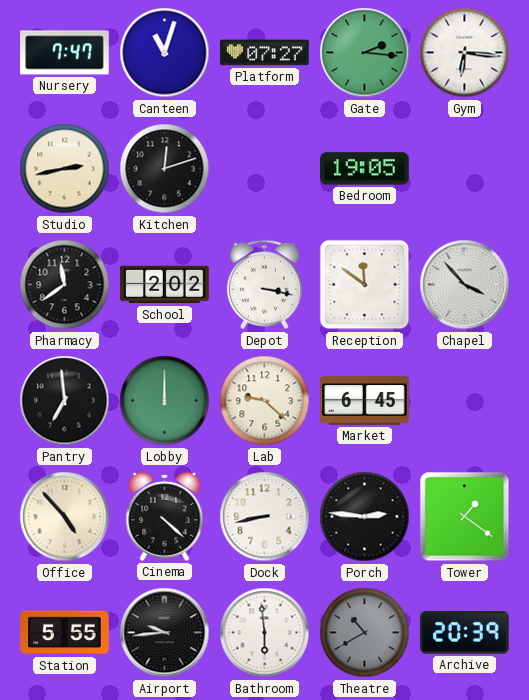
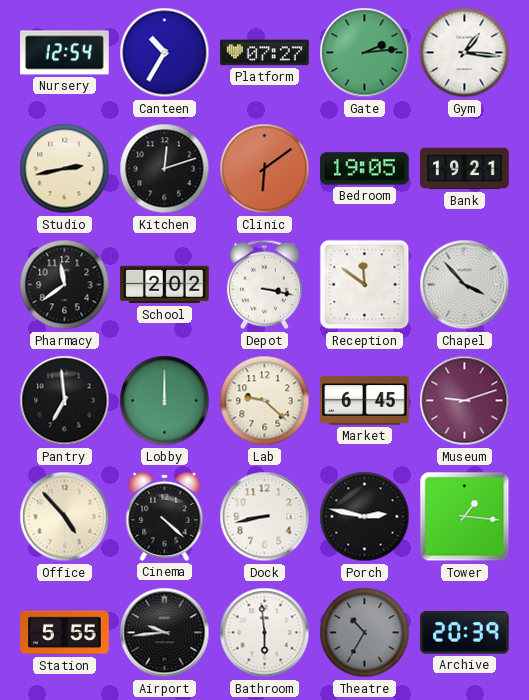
Nursery: 7:47 -> 12:54
Canteen: 11:03 -> 10:35
Gate: 2:16 -> 2:14
Gym: 6:16 -> 1:16
Clinic: none -> 6:09
Bank: none -> 19:21
Museum: none -> 9:12
Porch: 2:46 -> 2:47
Tower: 1:21 -> 1:16
Theatre: 10:40 -> 10:35
